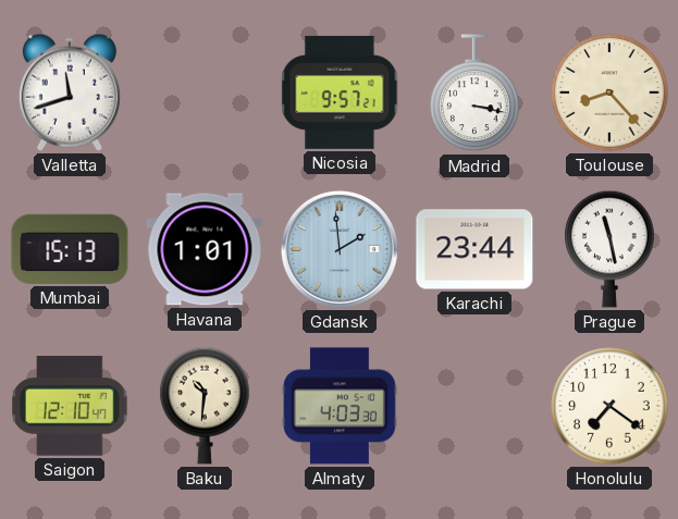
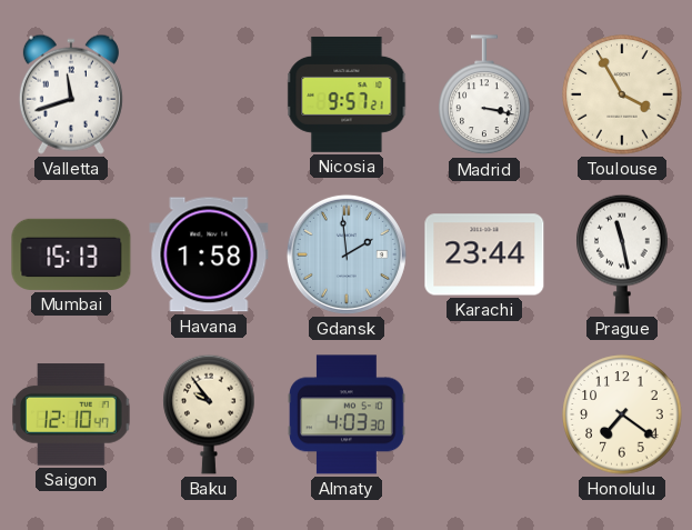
Toulouse: 8:23 -> 3:55
Havana: 1:01 -> 1:58
Baku: 10:31 -> 9:54
